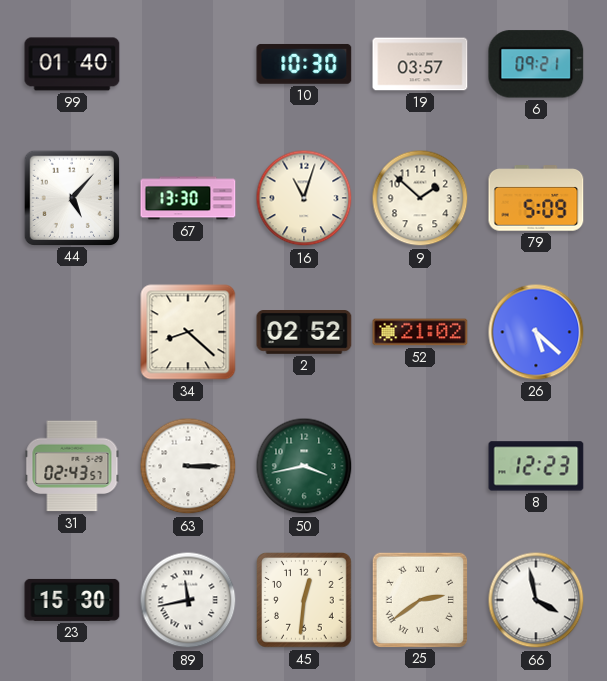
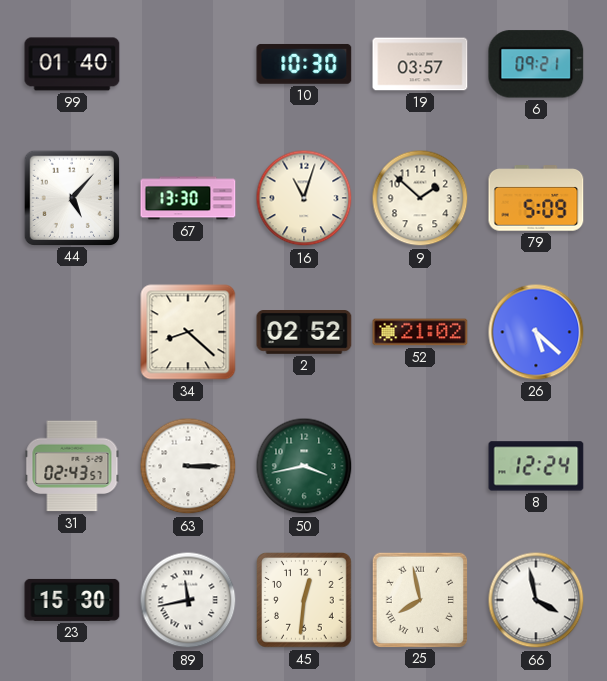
8: 12:23 -> 12:24
25: 2:39 -> 7:58
